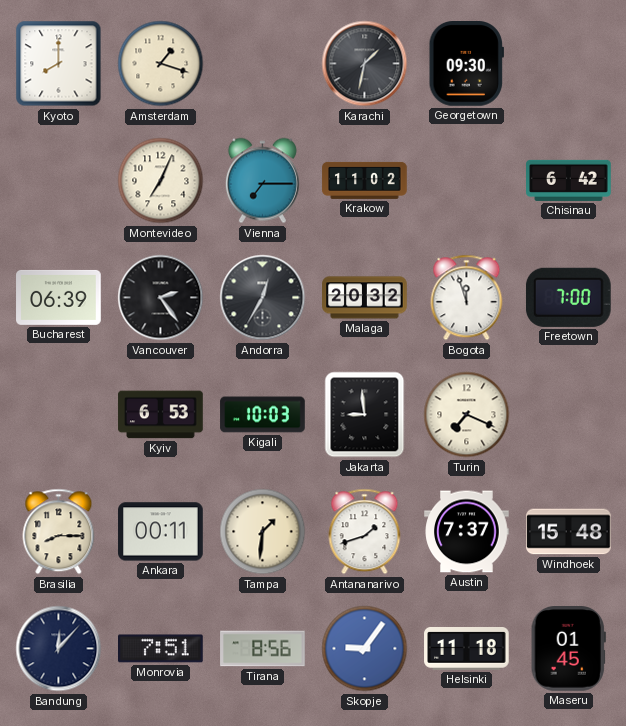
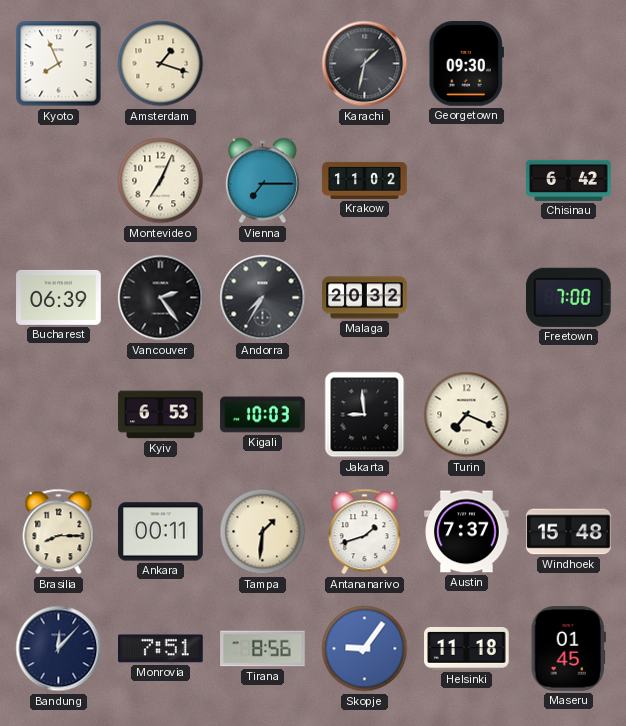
Kyoto: 8:00 -> 7:56
Andorra: 12:35 -> 7:35
Bogota: 11:57 -> none
